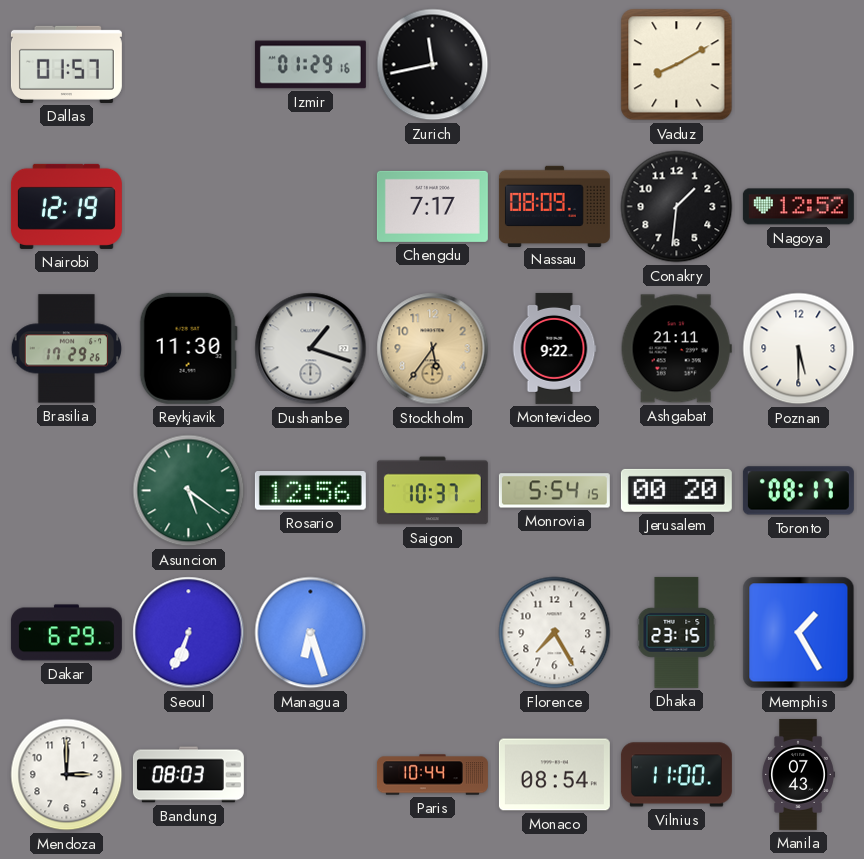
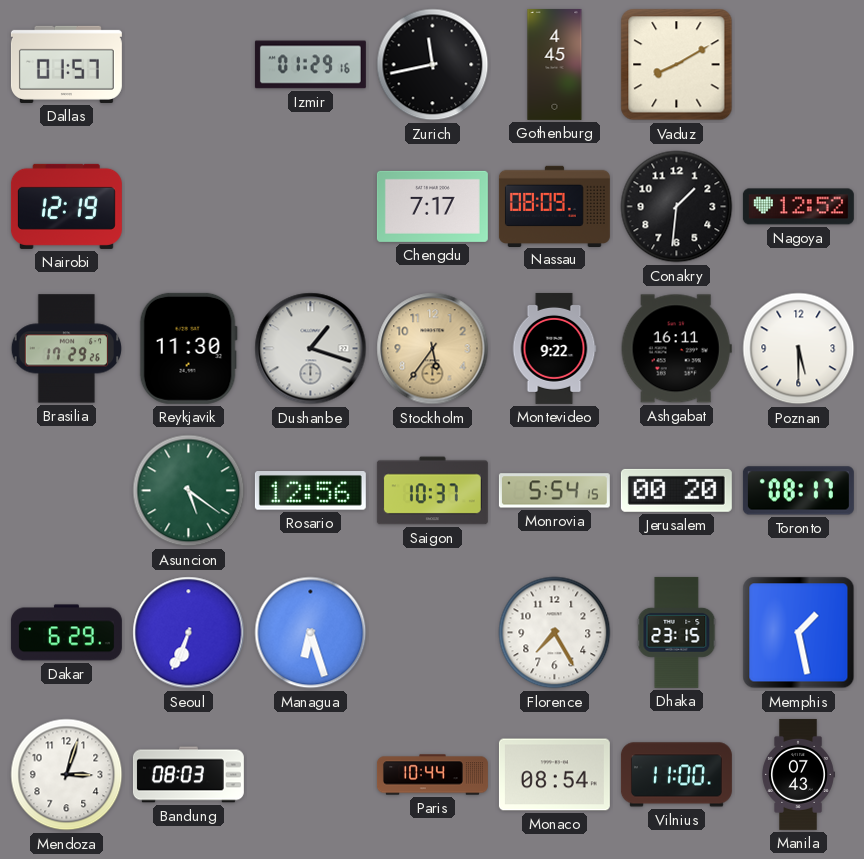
Gothenburg: none -> 4:45
Ashgabat: 21:11 -> 16:11
Memphis: 1:25 -> 1:28
Mendoza: 3:00 -> 3:03
